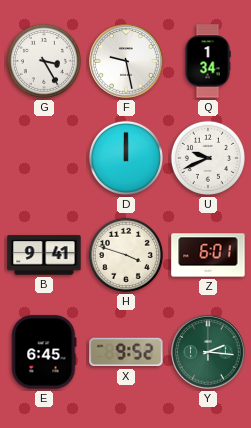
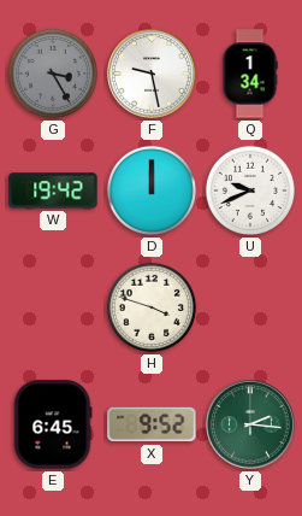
G dial: white -> grey
W: none -> 19:42
B: 9:41 -> none
Z: 6:01 -> none
